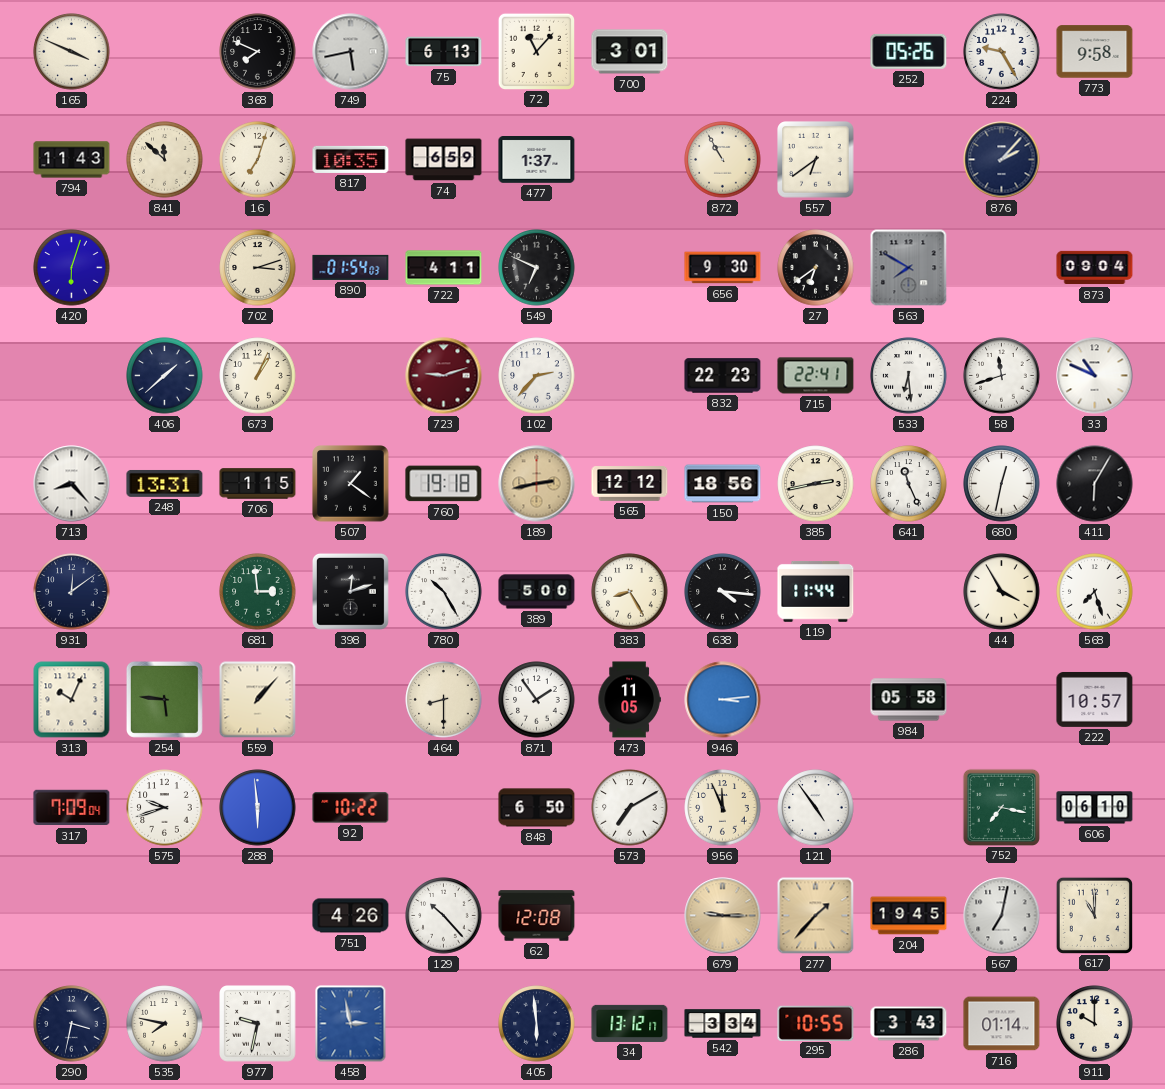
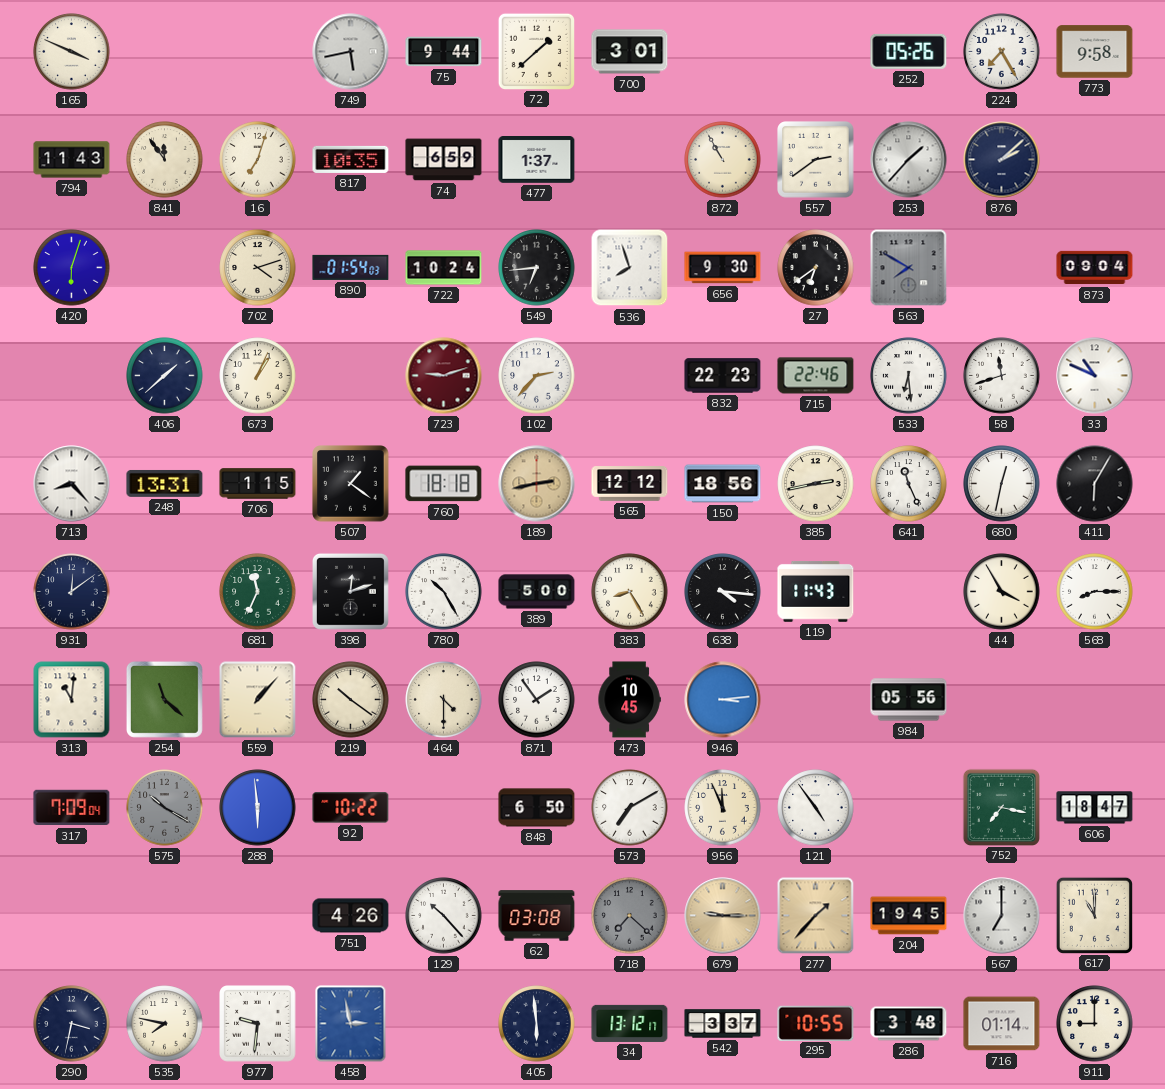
368: 7:49 -> none
75: 6:13 -> 9:44
72: 11:07 -> 1:38
224: 9:25 -> 7:25
841: 11:52 -> 11:54
557: 6:39 -> 2:39
253: none -> 1:37
876: 2:07 -> 2:08
702: 3:12 -> 4:12
722: 4:11 -> 10:24
549: 6:49 -> 6:44
536: none -> 7:57
715: 22:41 -> 22:46
760: 19:18 -> 18:18
681: 2:59 -> 11:34
119: 11:44 -> 11:43
568: 7:27 -> 8:15
313: 10:04 -> 11:01
254: 5:46 -> 11:22
219: none -> 10:21
464: 8:30 -> 4:30
473: 11:05 -> 10:45
984: 05:58 -> 05:56
222: 10:57 -> none
575: 9:42 -> 10:20
575 dial: white -> grey
606: 06:10 -> 18:47
62: 12:08 -> 03:08
718: none -> 7:22
567: 7:02 -> 7:00
977: 9:32 -> 9:31
542: 3:34 -> 3:37
286: 3:43 -> 3:48
911: 10:00 -> 9:00
